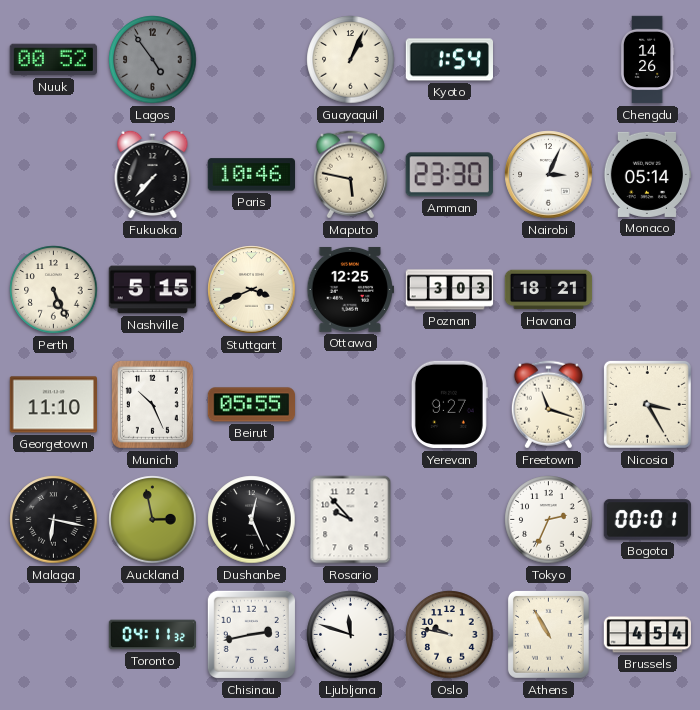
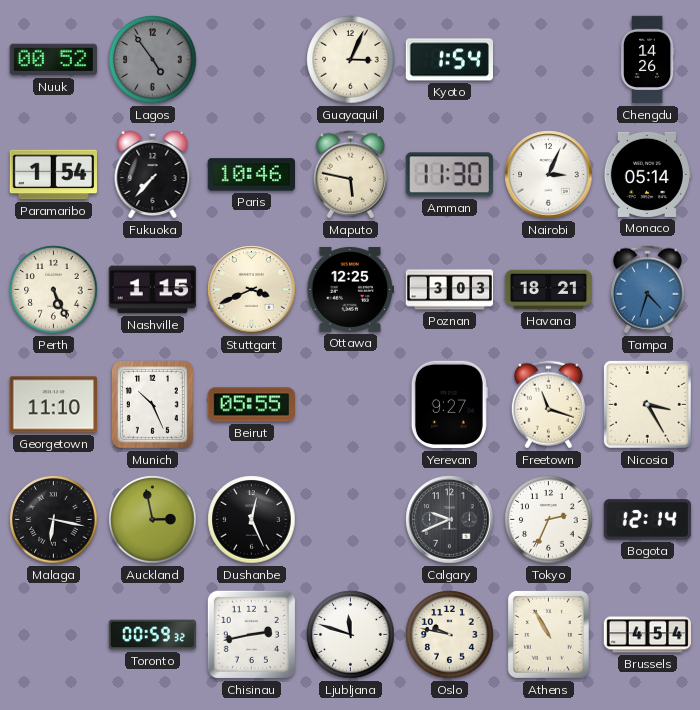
Guayaquil: 1:04 -> 3:04
Paramaribo: none -> 1:54
Amman: 23:30 -> 11:30
Nashville: 5:15 -> 1:15
Tampa: none -> 4:33
Rosario: 9:53 -> none
Calgary: none -> 9:41
Bogota: 00:01 -> 12:14
Toronto: 04:11 -> 00:59
